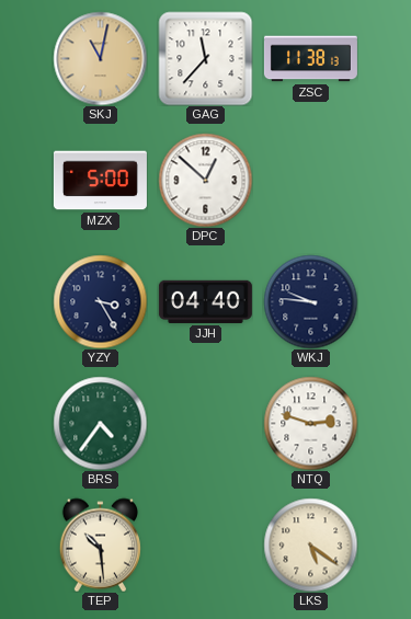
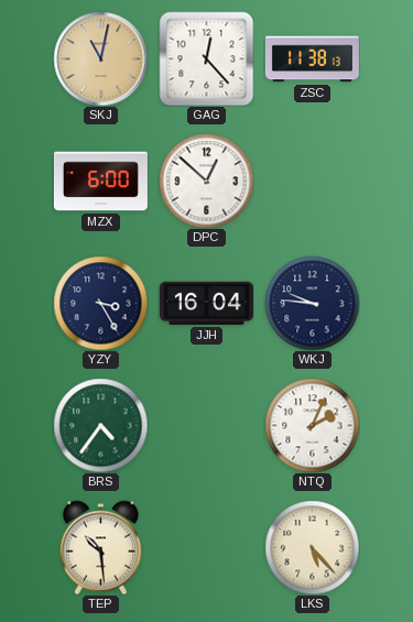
GAG: 11:37 -> 12:23
MZX: 5:00 -> 6:00
JJH: 04:40 -> 16:04
NTQ: 2:48 -> 2:04
LKS: 5:21 -> 5:23
